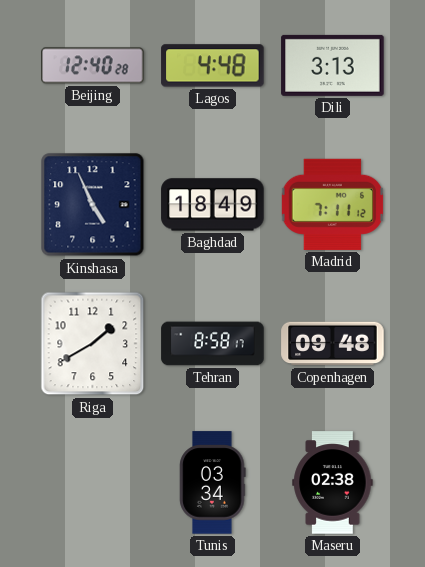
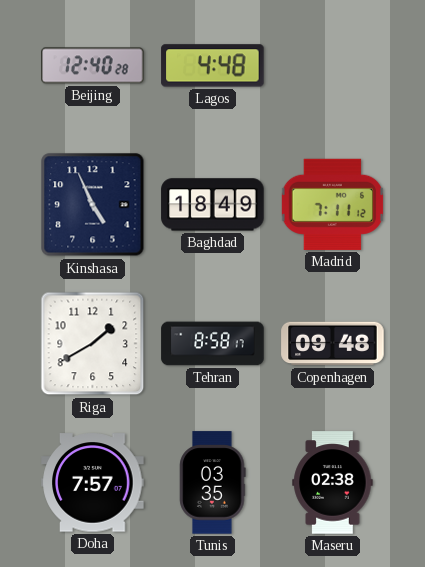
Dili: 3:13 -> none
Doha: none -> 7:57
Tunis: 03:34 -> 03:35
